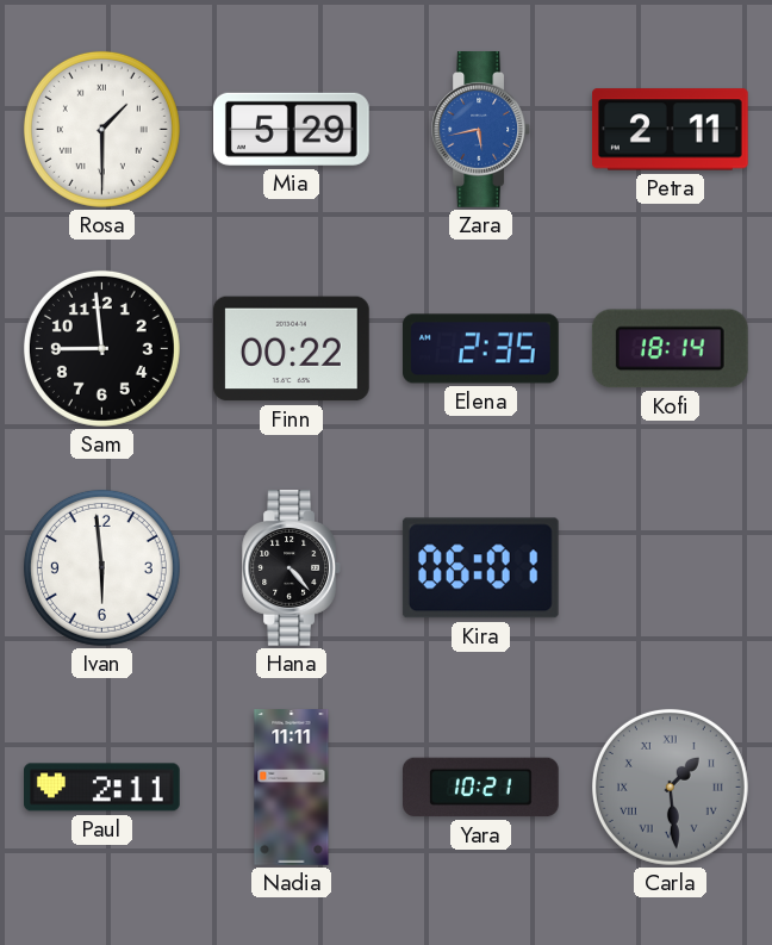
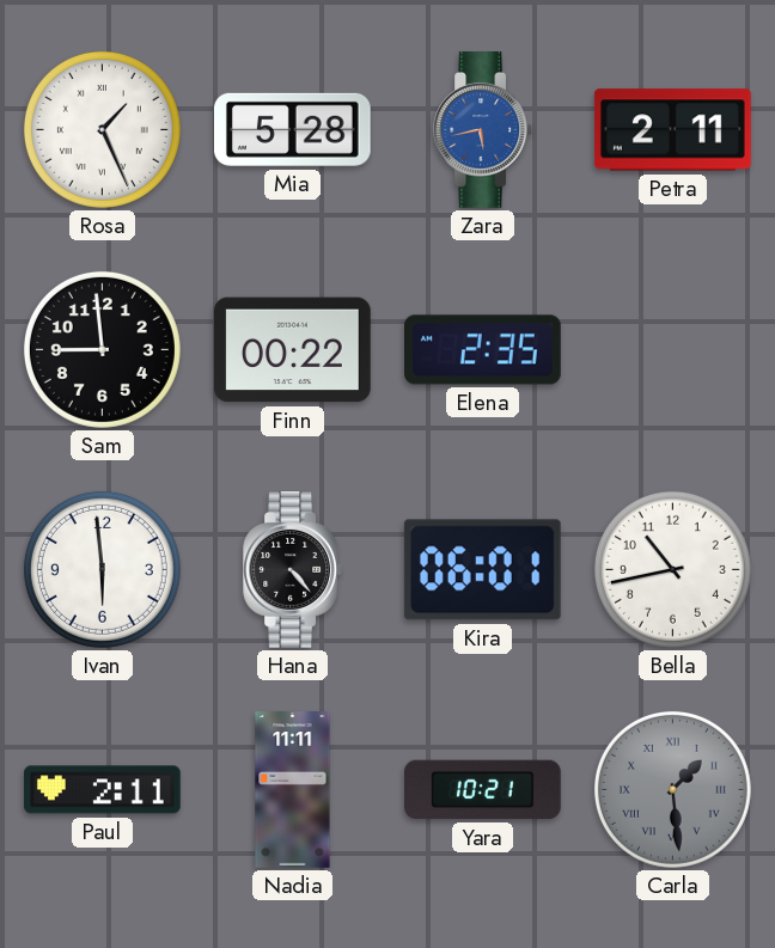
Rosa: 1:30 -> 1:26
Mia: 5:29 -> 5:28
Kofi: 18:14 -> none
Bella: none -> 10:43
